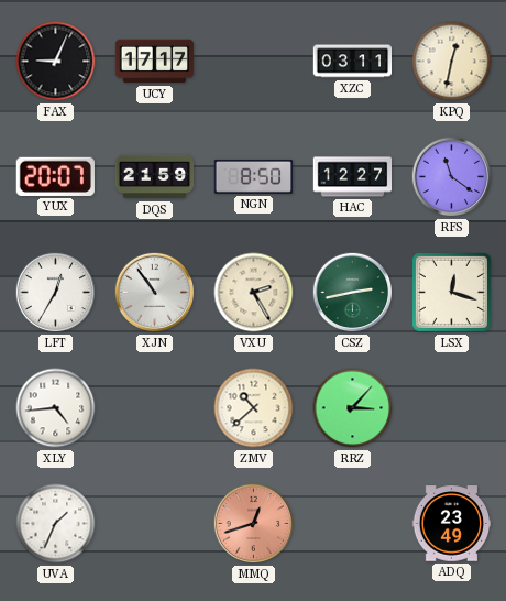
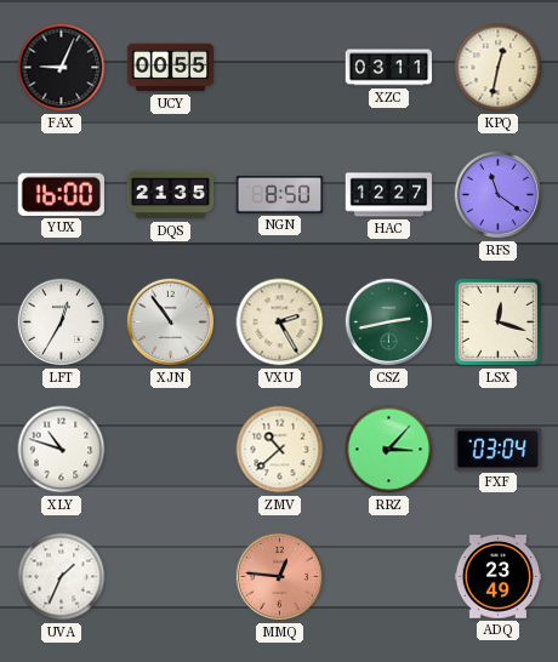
UCY: 17:17 -> 00:55
YUX: 20:07 -> 16:00
DQS: 21:59 -> 21:35
XLY: 4:44 -> 10:48
FXF: none -> 03:04
MMQ: 12:42 -> 12:46
